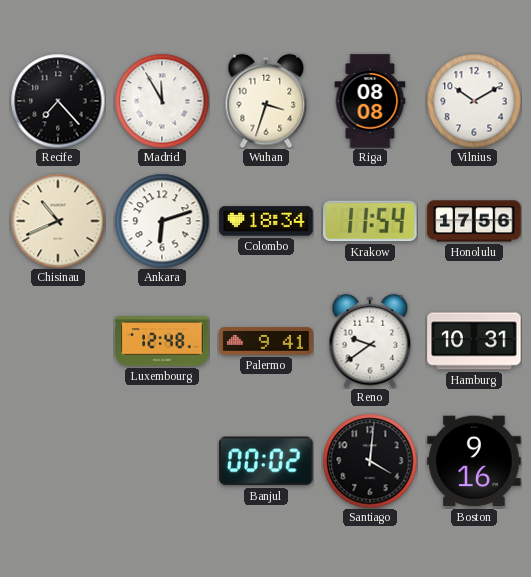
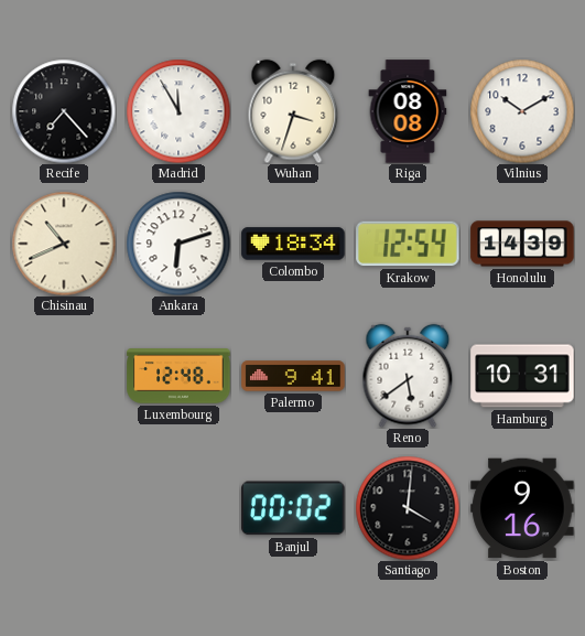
Krakow: 11:54 -> 12:54
Honolulu: 17:56 -> 14:39
Reno: 9:39 -> 5:39
